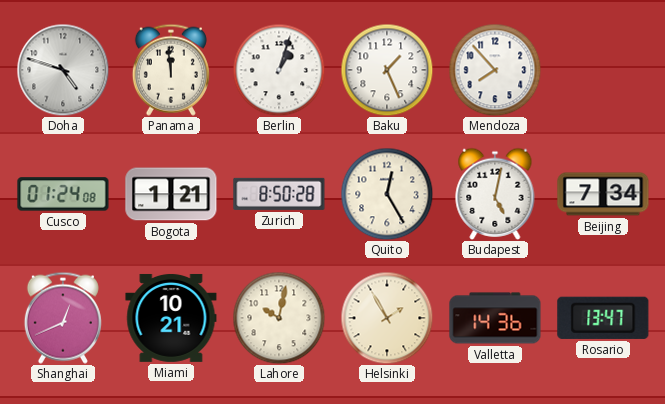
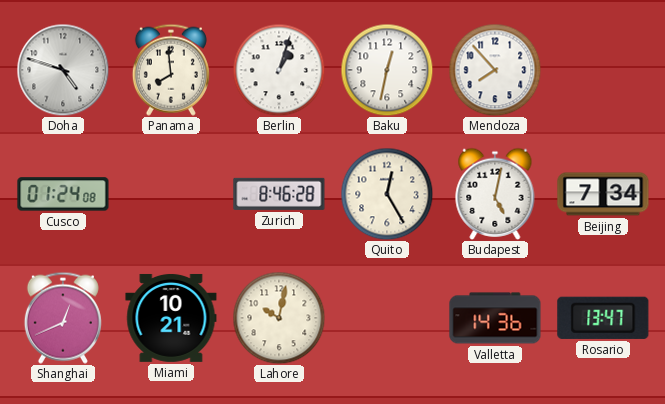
Panama: 11:59 -> 7:59
Baku: 1:26 -> 12:32
Bogota: 1:21 -> none
Zurich: 8:50 -> 8:46
Helsinki: 1:55 -> none
